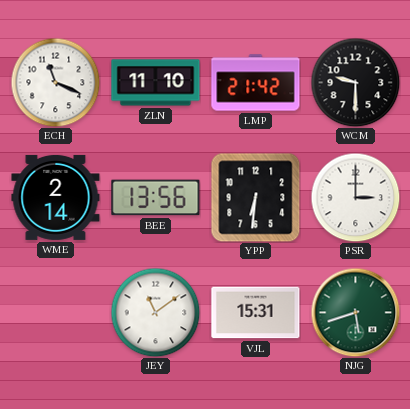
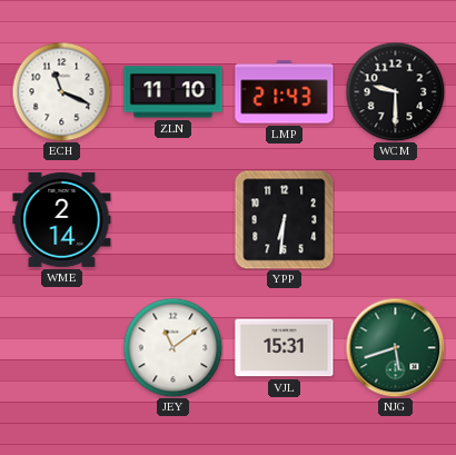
LMP: 21:42 -> 21:43
BEE: 13:56 -> none
PSR: 3:00 -> none
